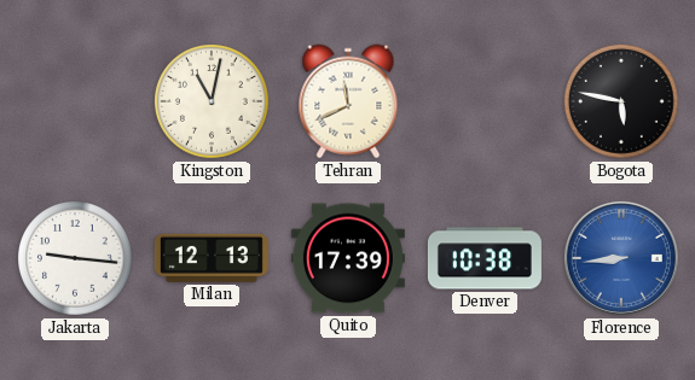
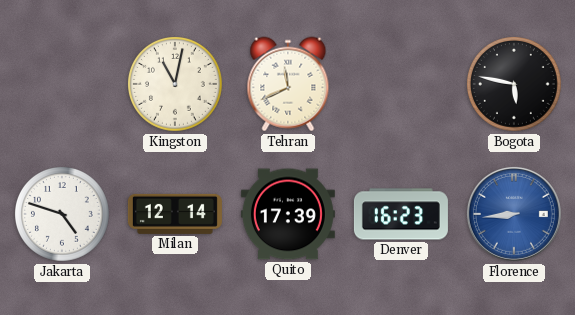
Jakarta: 9:16 -> 4:48
Milan: 12:13 -> 12:14
Denver: 10:38 -> 16:23
